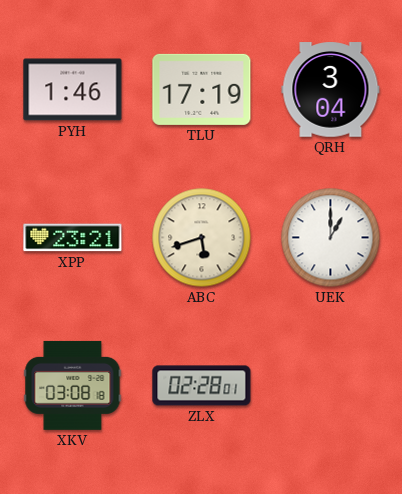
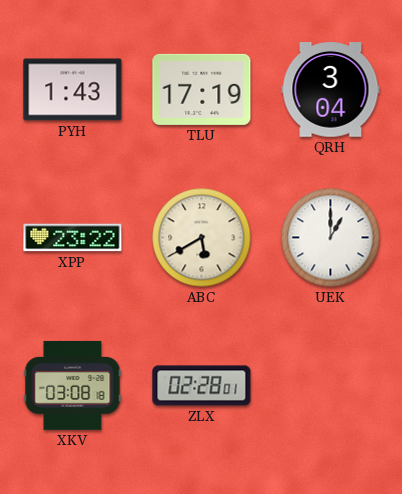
PYH: 1:46 -> 1:43
XPP: 23:21 -> 23:22
ABC: 5:42 -> 5:40
